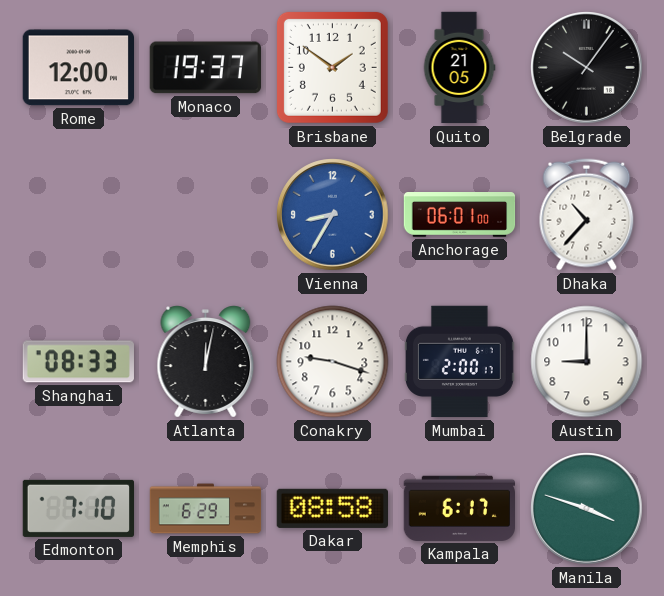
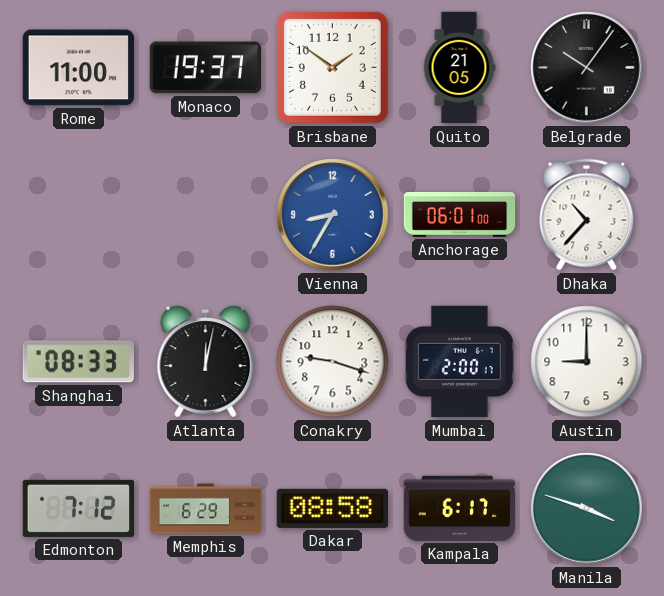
Rome: 12:00 -> 11:00
Edmonton: 7:10 -> 7:12
